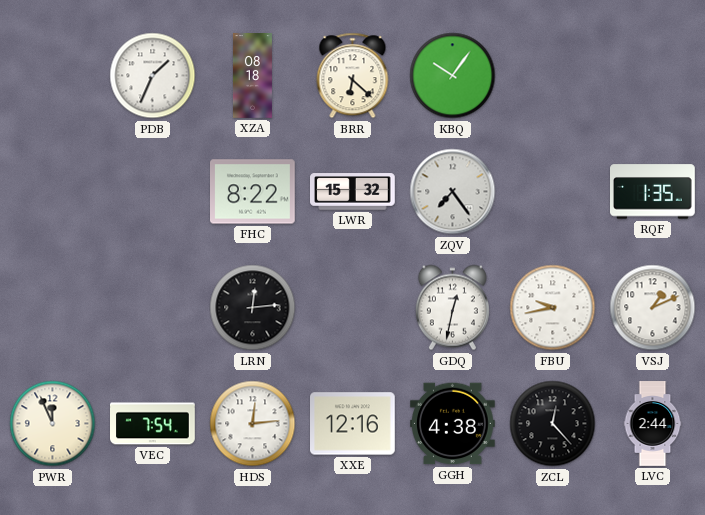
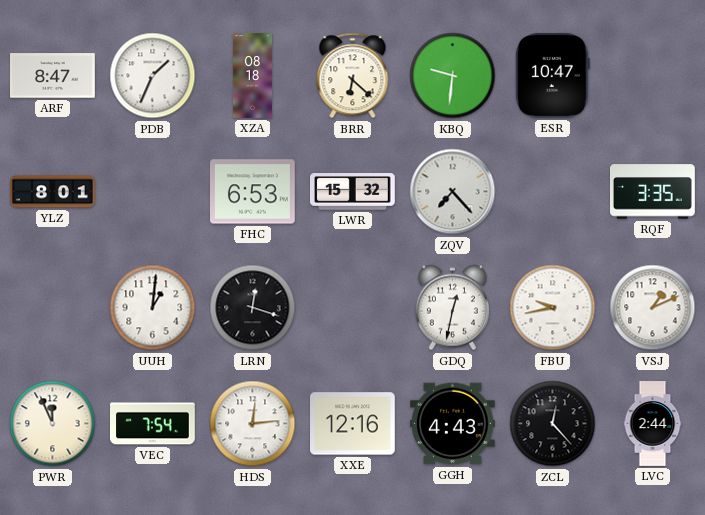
ARF: none -> 8:47
KBQ: 10:06 -> 9:31
ESR: none -> 10:47
YLZ: none -> 8:01
FHC: 8:22 -> 6:53
ZQV: 7:24 -> 7:23
RQF: 1:35 -> 3:35
UUH: none -> 1:01
LRN: 12:14 -> 12:18
GGH: 4:38 -> 4:43
